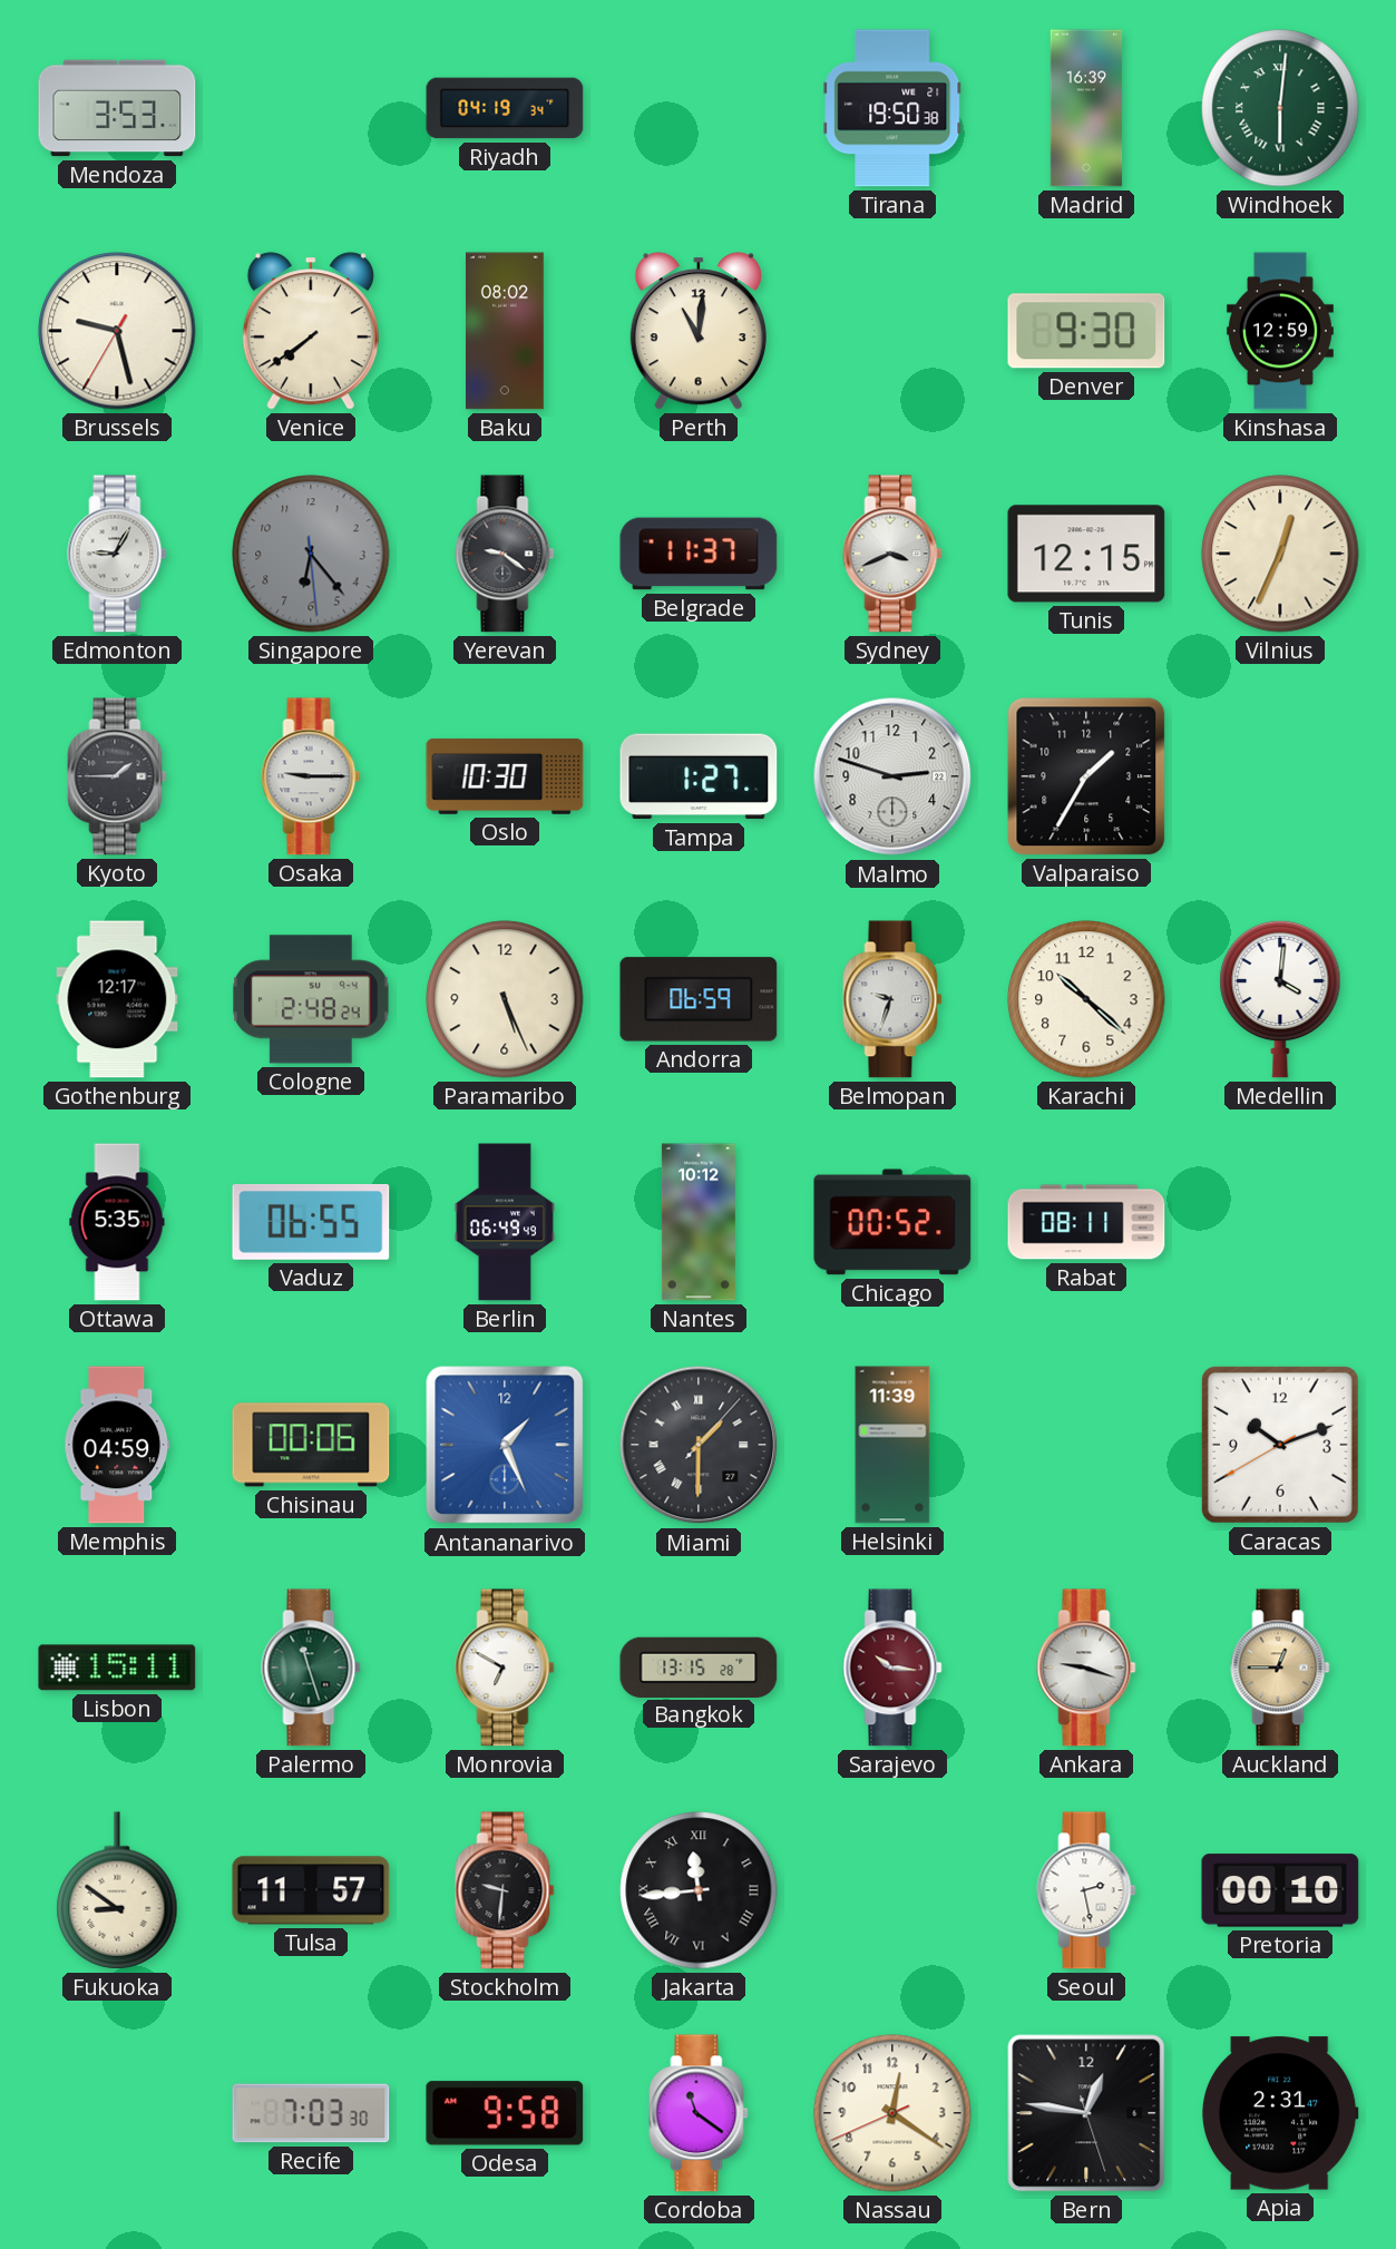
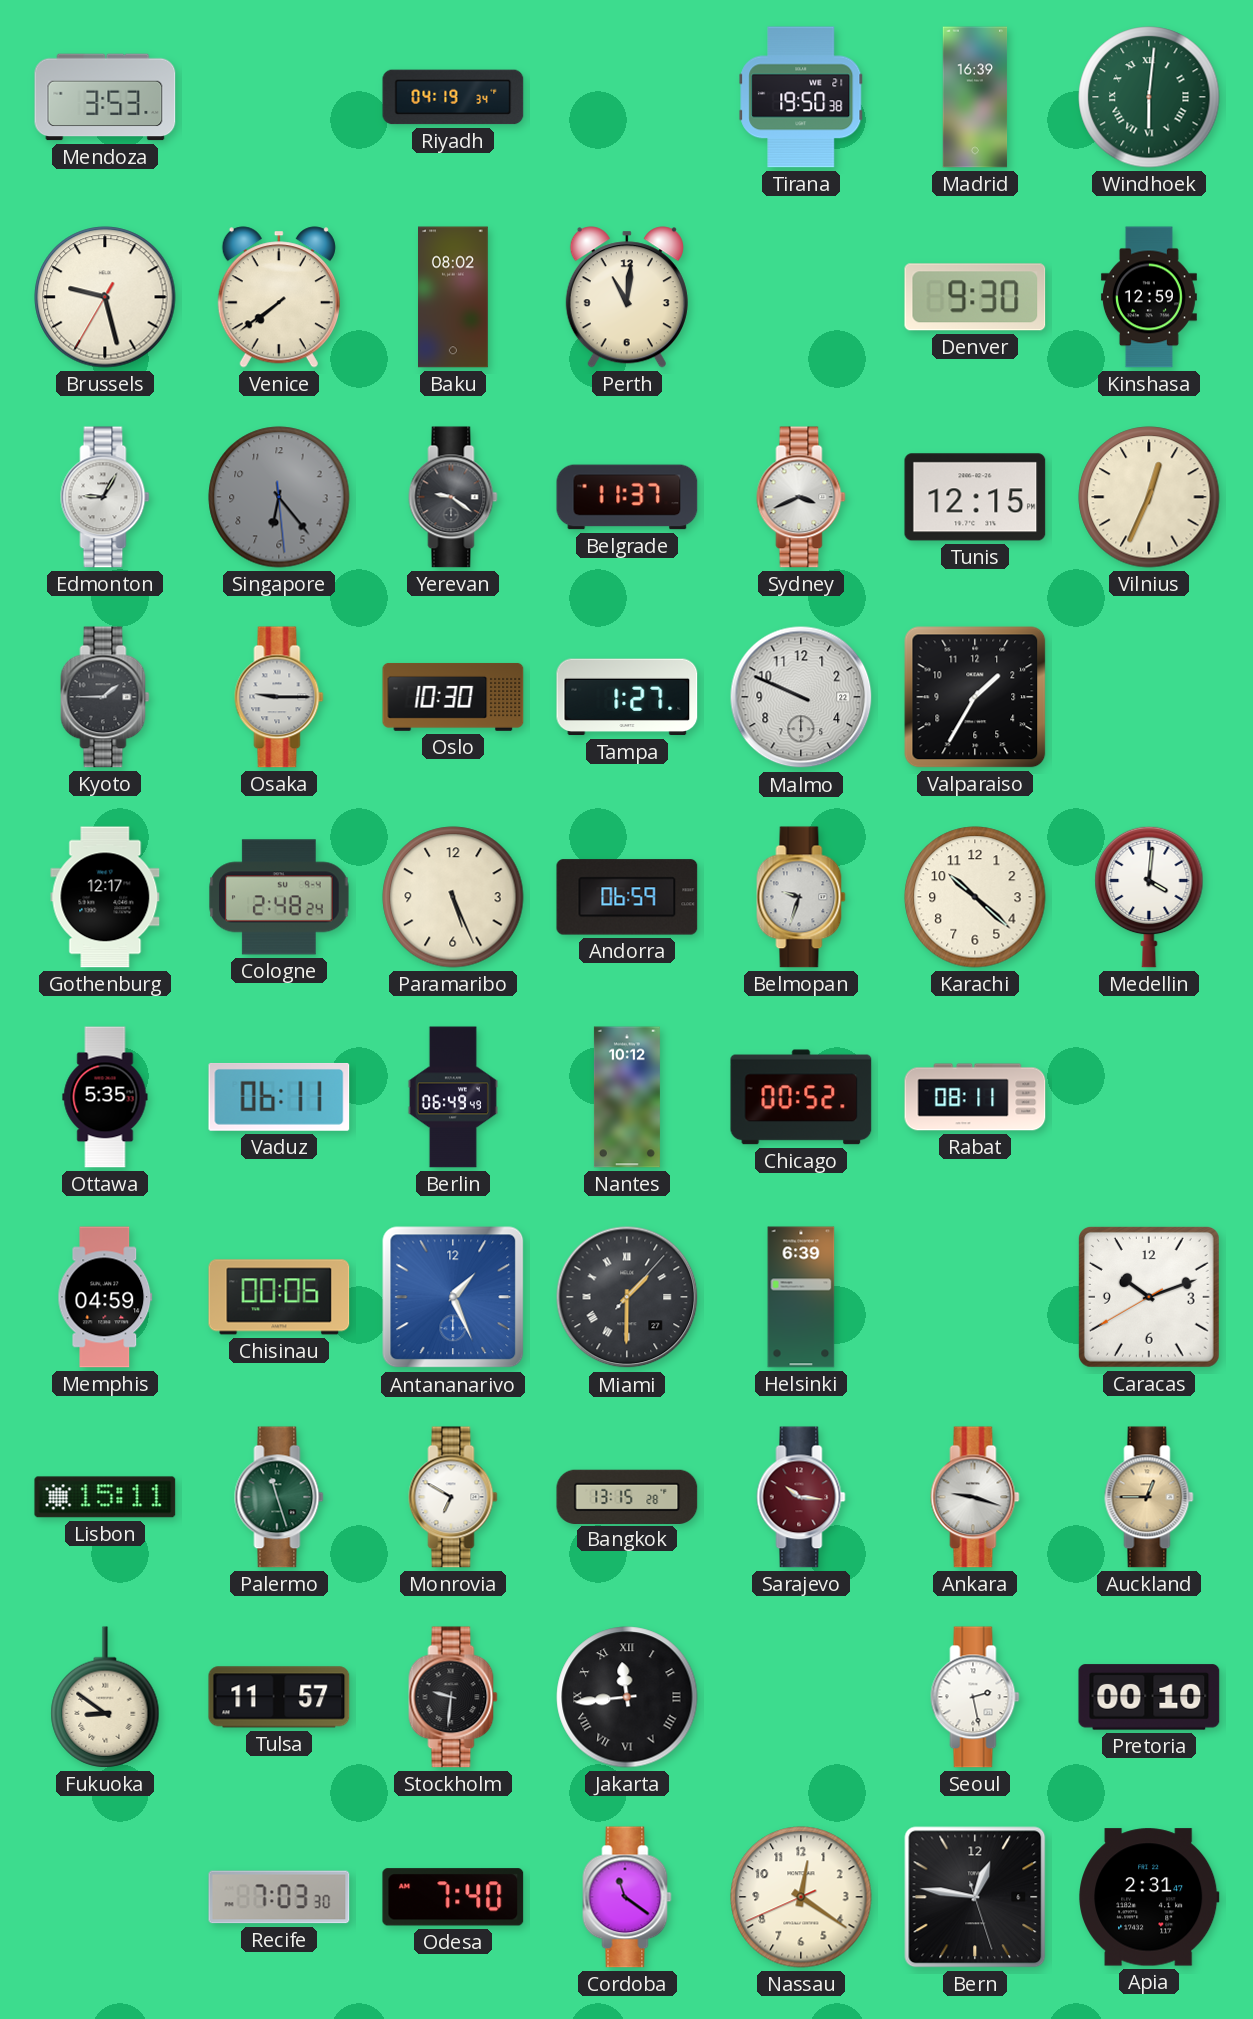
Malmo: 2:48 -> 9:49
Vaduz: 06:55 -> 06:11
Helsinki: 11:39 -> 6:39
Odesa: 9:58 -> 7:40
